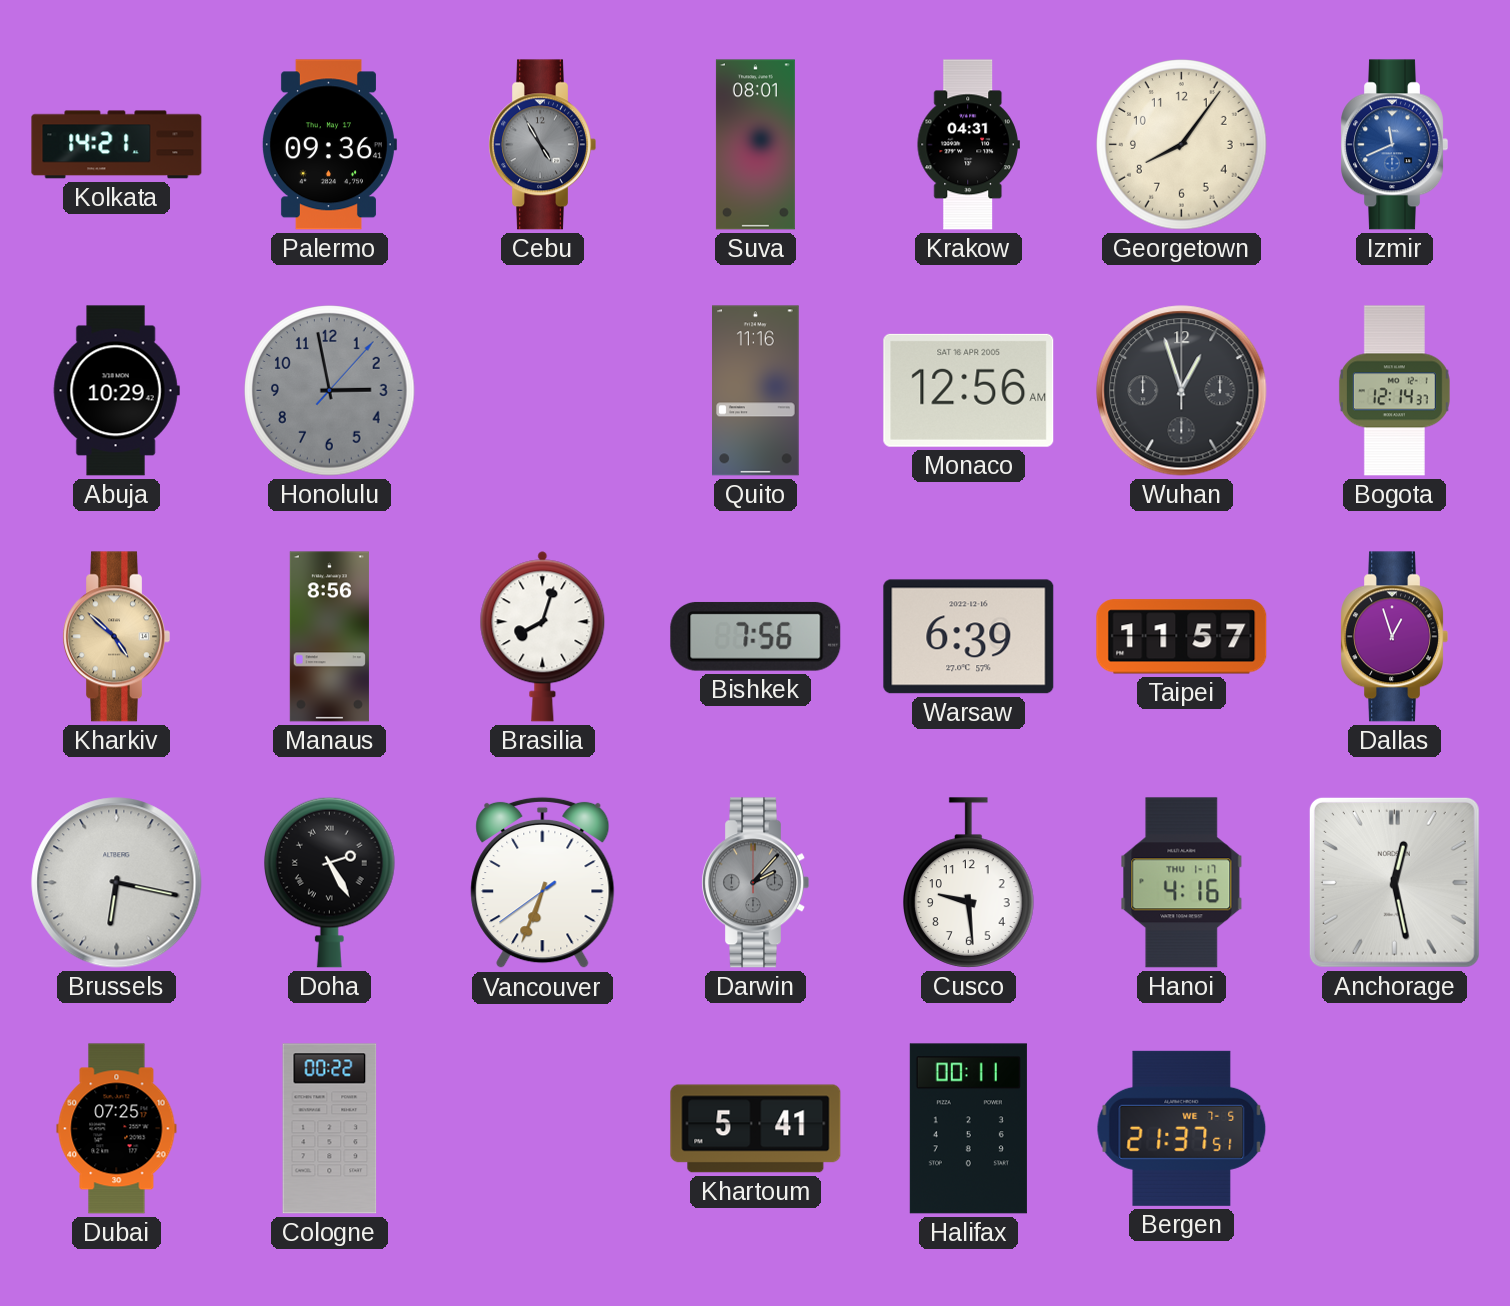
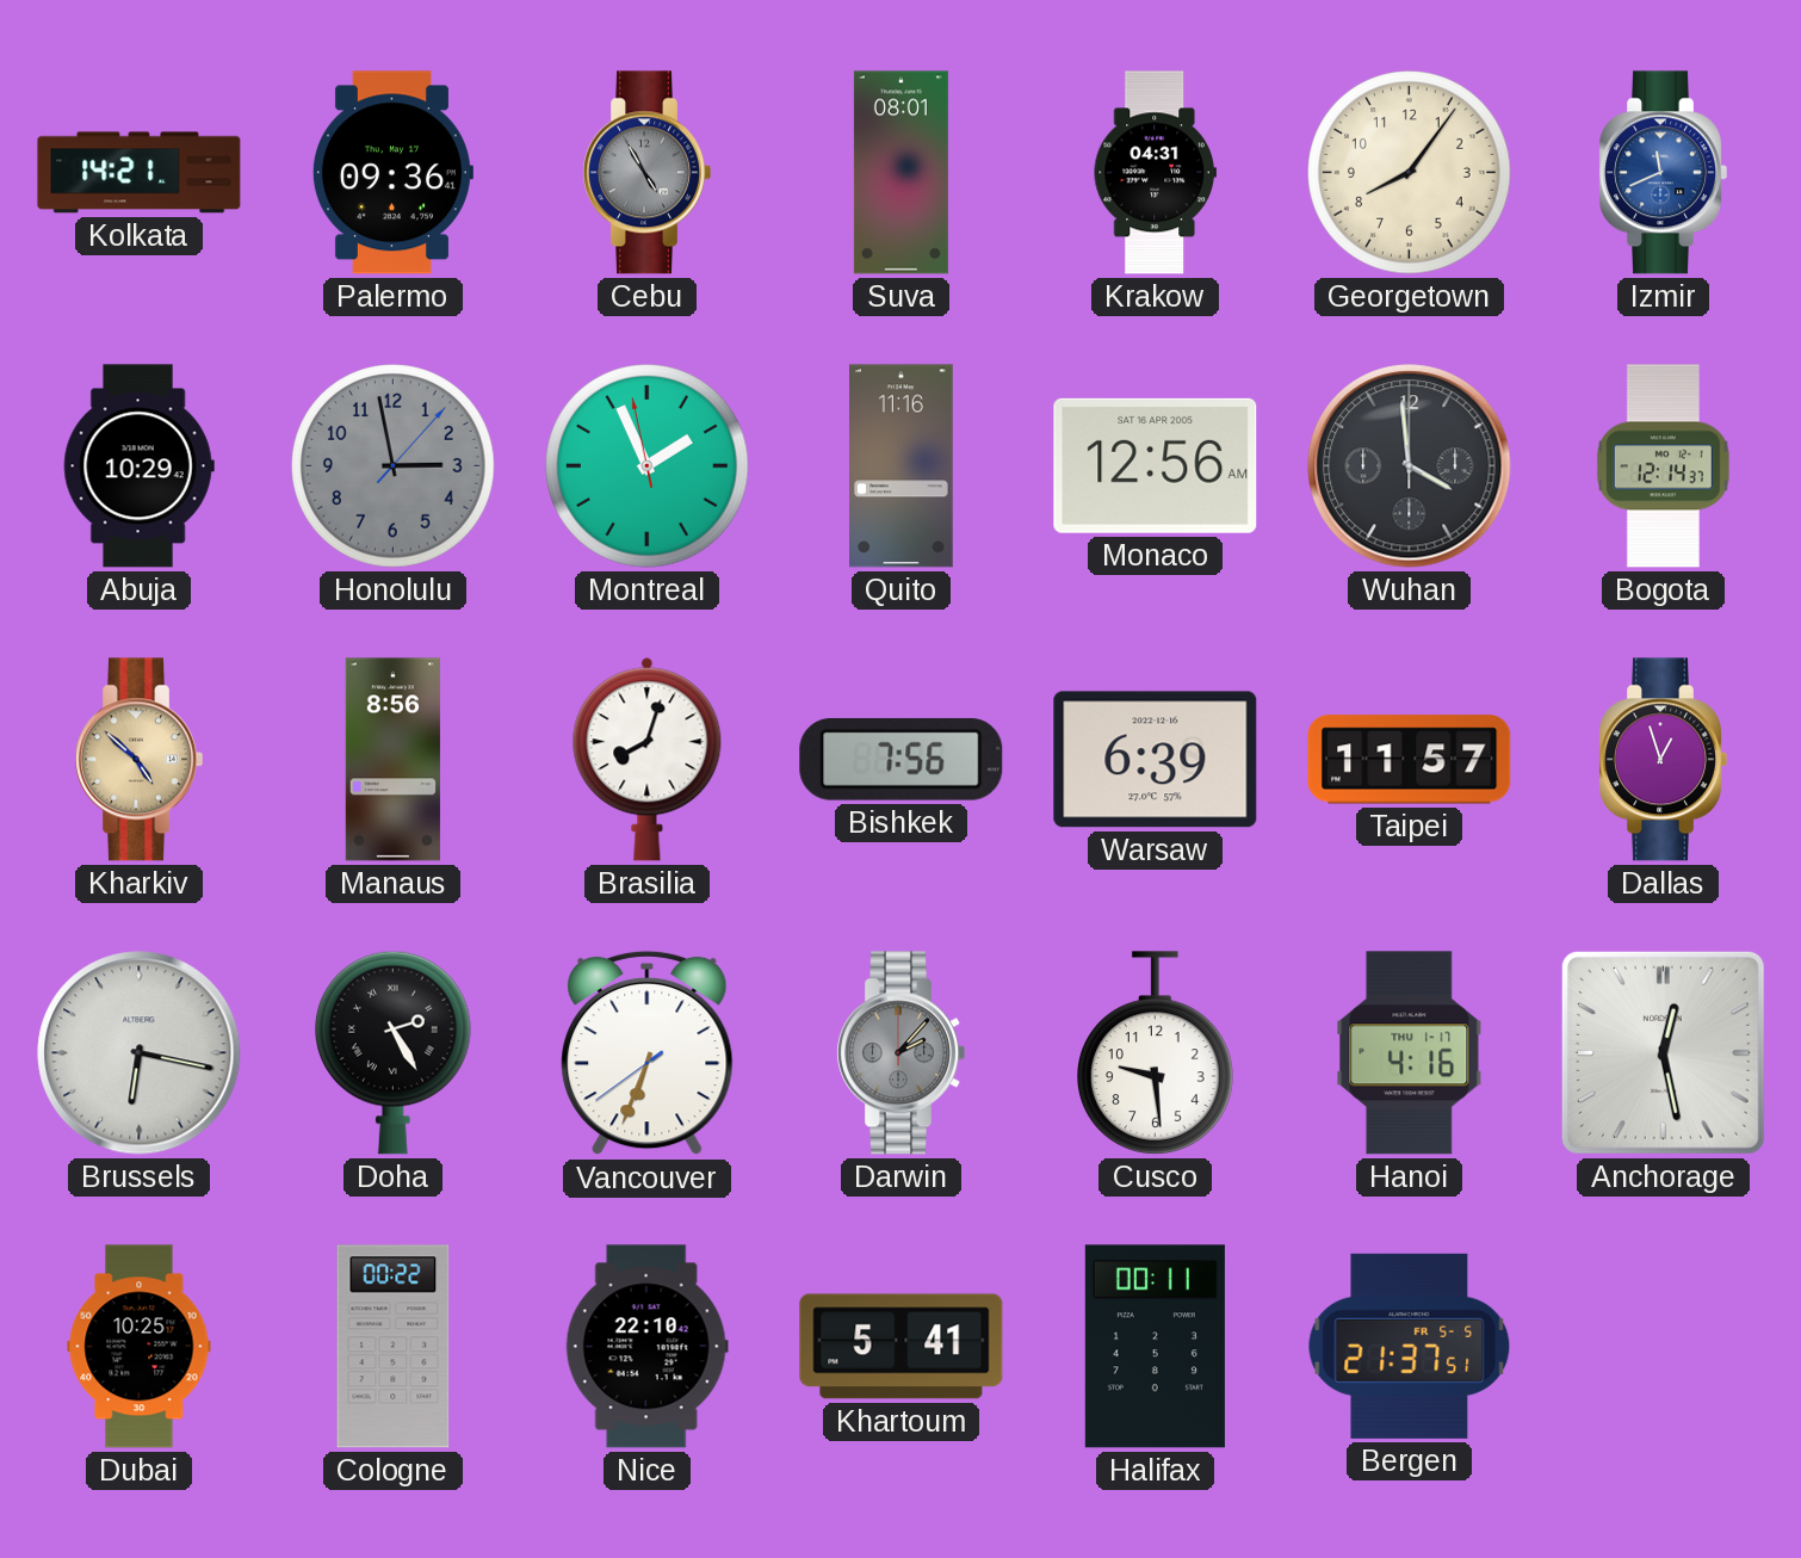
Montreal: none -> 1:55
Wuhan: 12:57 -> 3:59
Dubai: 07:25 -> 10:25
Nice: none -> 22:10
Bergen date: WE 7-5 -> FR 5-5
